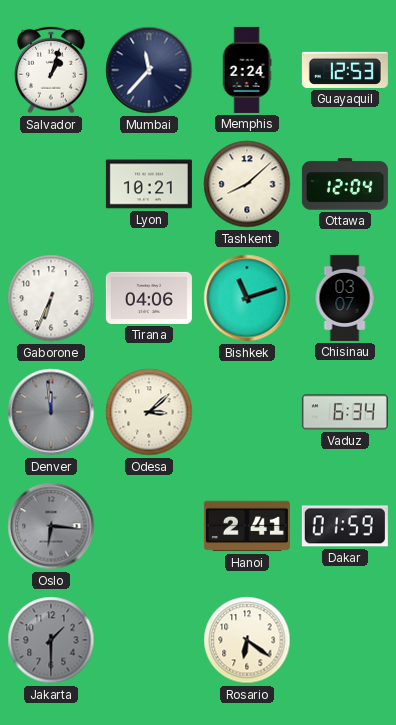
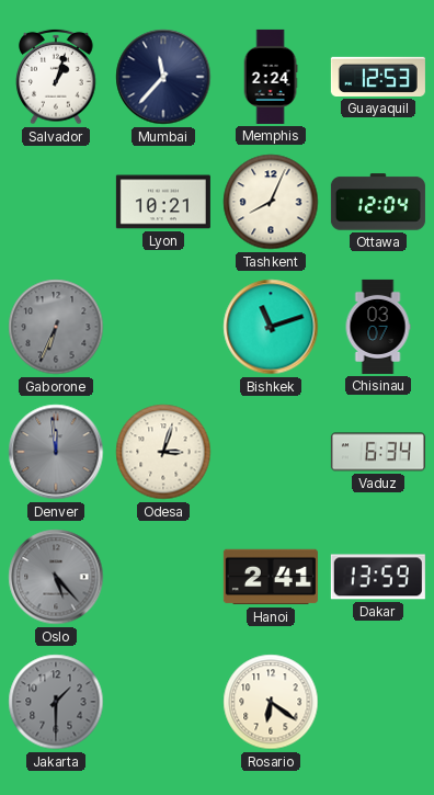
Tashkent: 8:08 -> 8:04
Gaborone dial: white -> grey
Tirana: 04:06 -> none
Odesa: 3:08 -> 3:03
Oslo: 6:16 -> 5:23
Dakar: 01:59 -> 13:59
